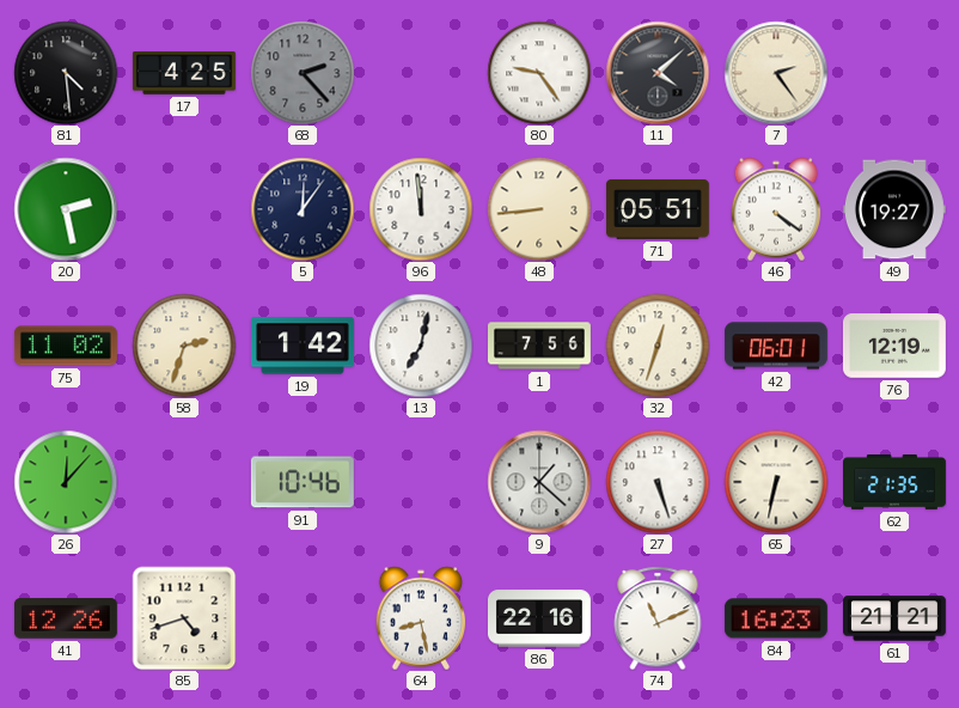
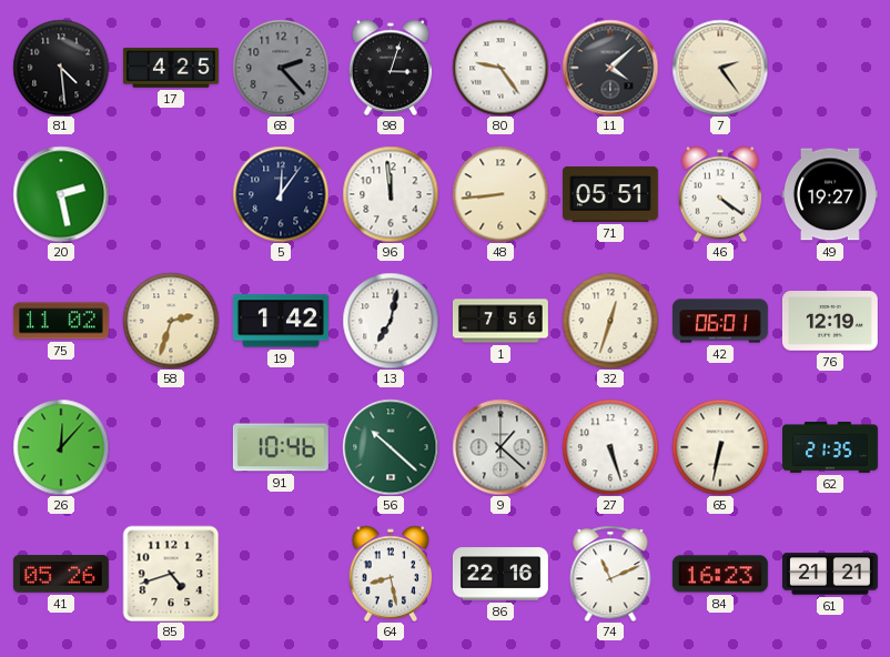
98: none -> 3:03
56: none -> 10:22
41: 12:26 -> 05:26
